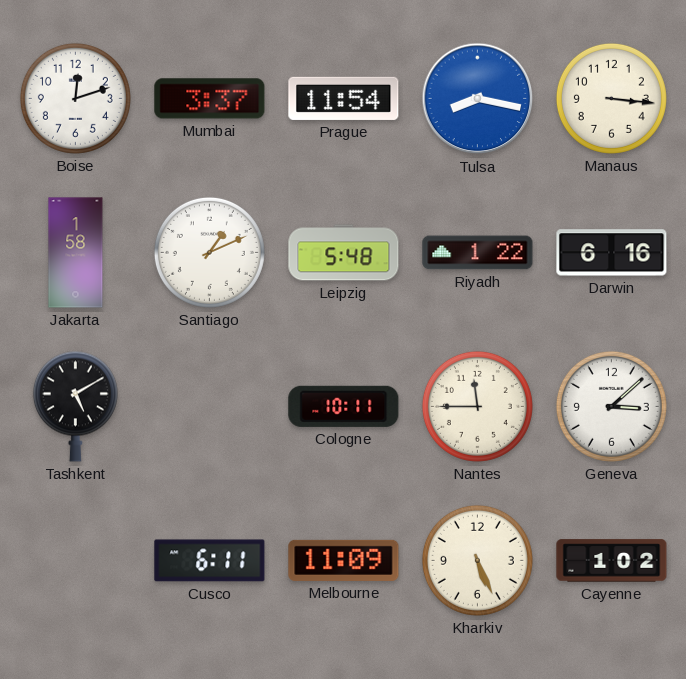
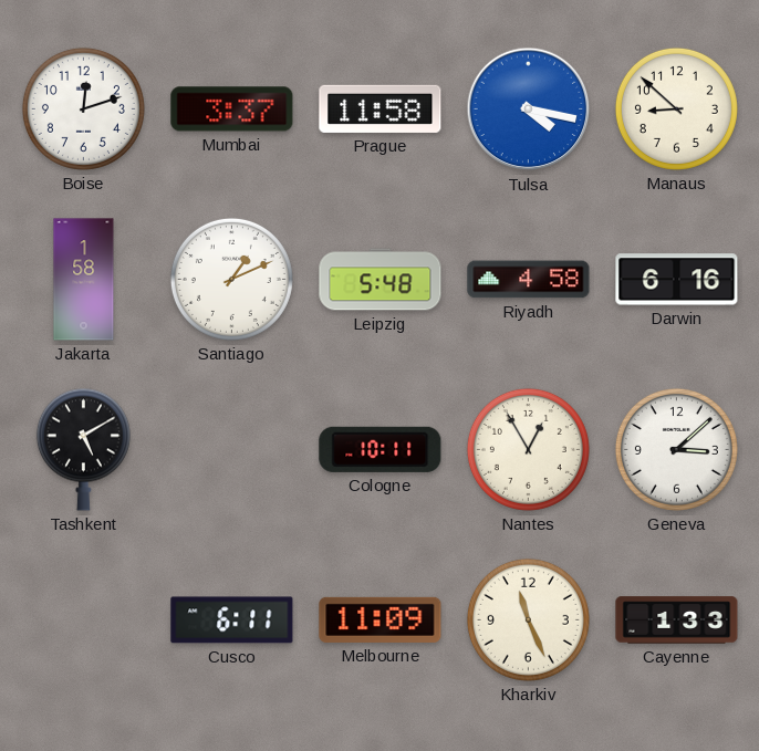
Prague: 11:54 -> 11:58
Tulsa: 8:17 -> 4:17
Manaus: 3:16 -> 8:52
Riyadh: 1:22 -> 4:58
Nantes: 11:45 -> 12:55
Kharkiv: 5:26 -> 11:26
Cayenne: 1:02 -> 1:33
